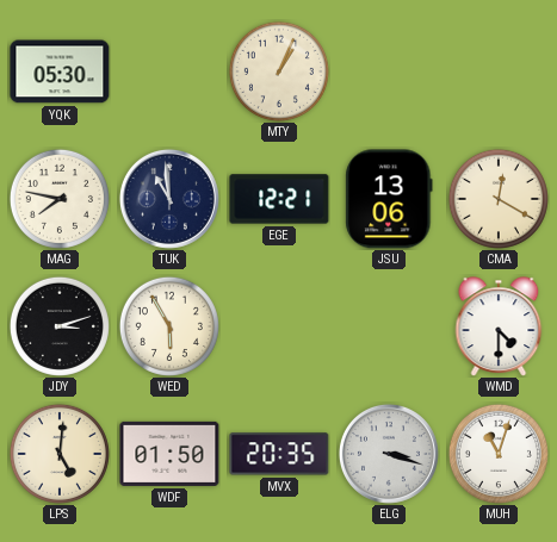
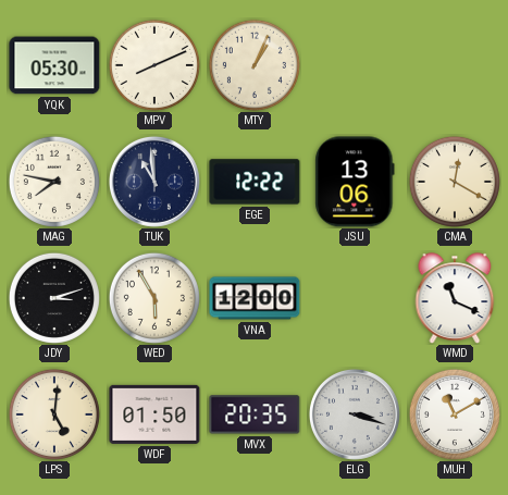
MPV: none -> 8:11
EGE: 12:21 -> 12:22
VNA: none -> 12:00
WMD: 4:30 -> 11:19
MUH: 11:03 -> 11:10
